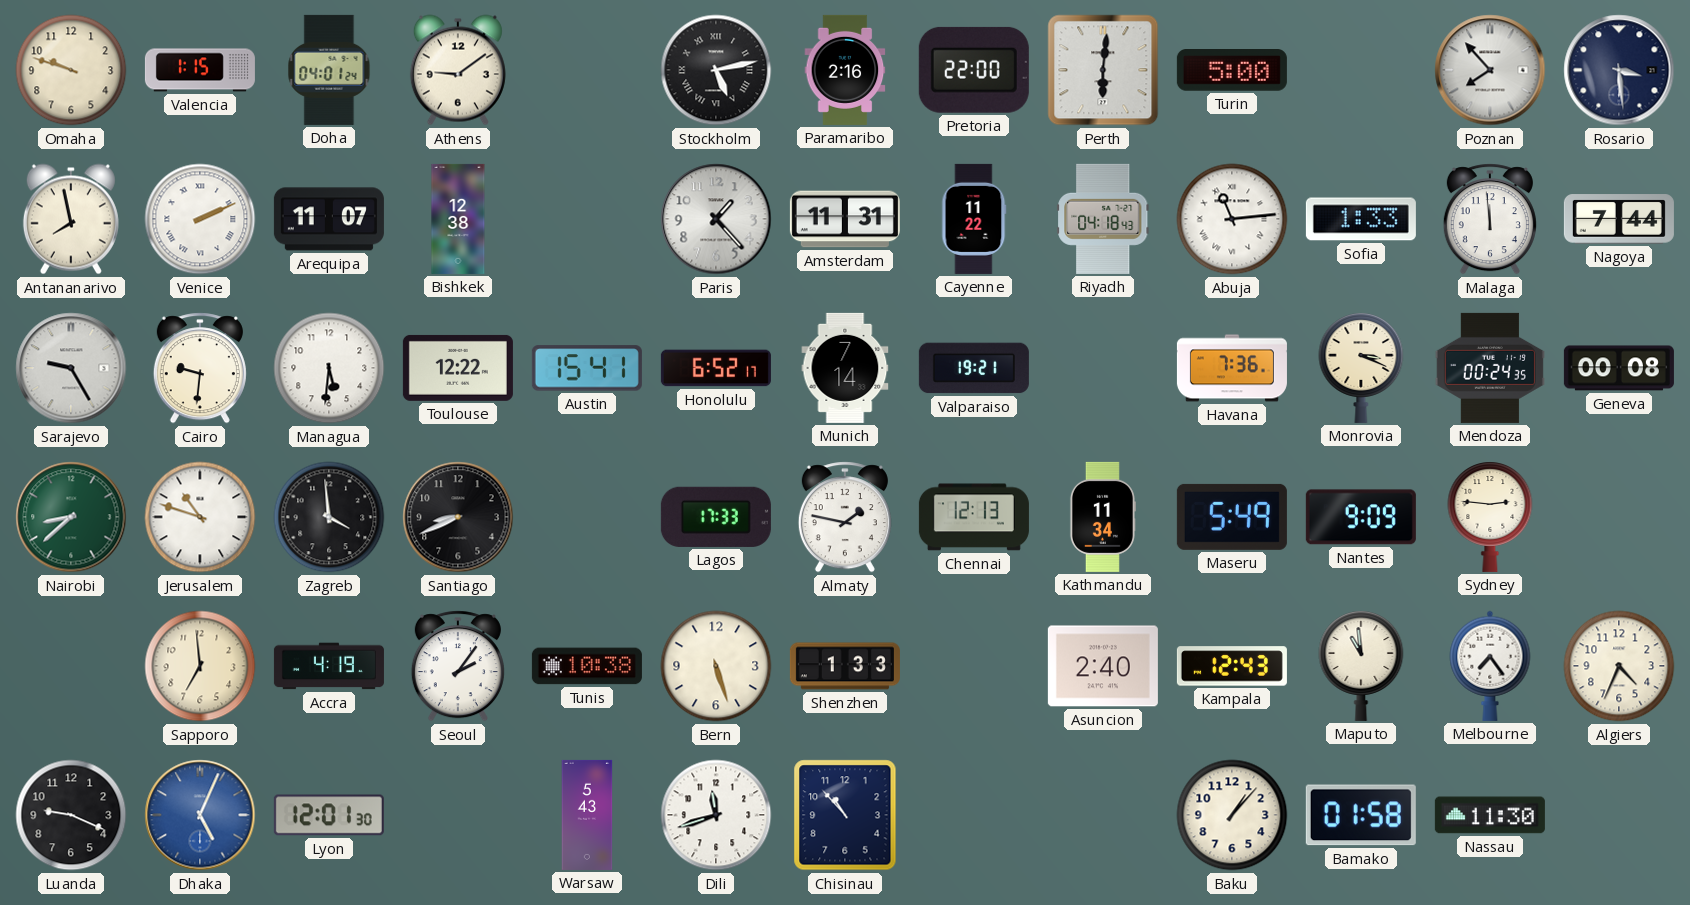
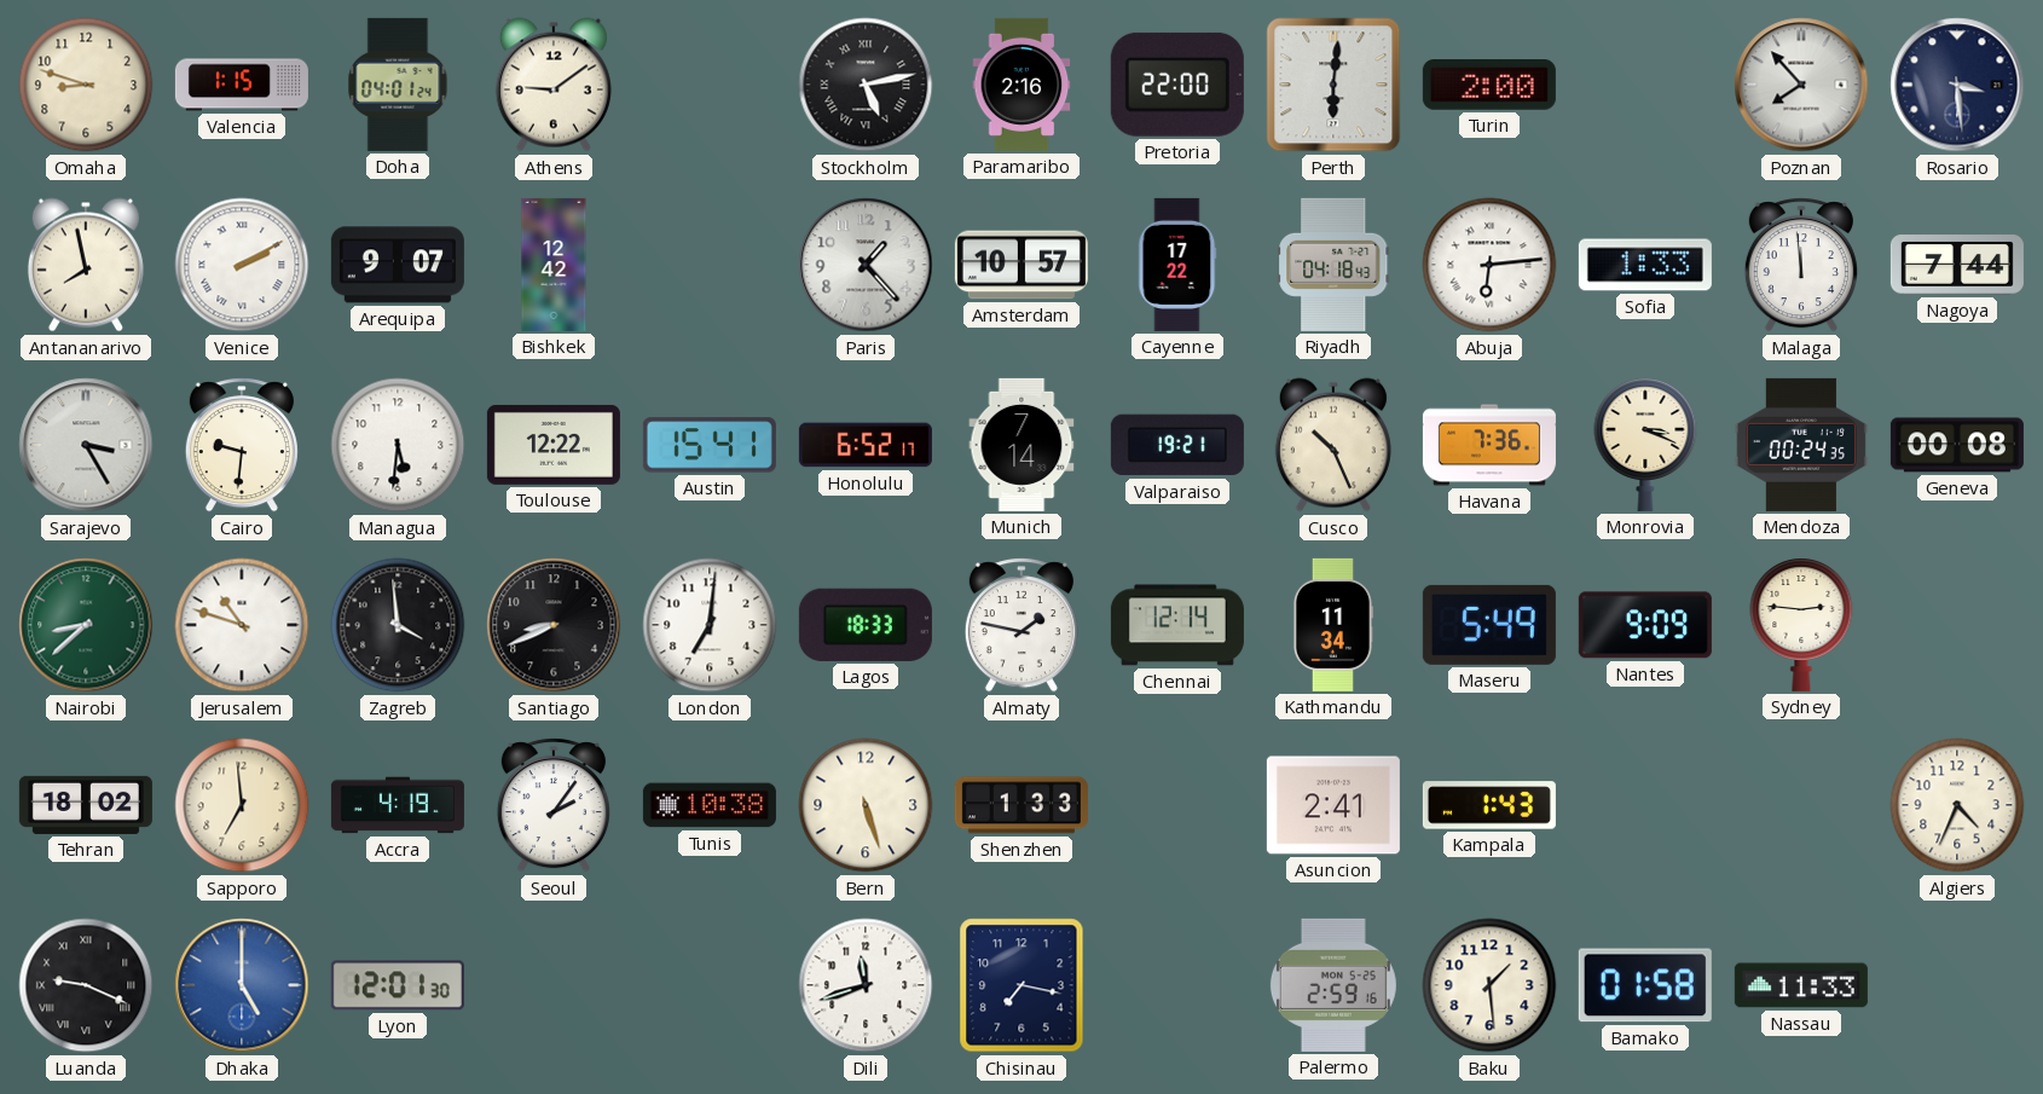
Omaha: 9:48 -> 8:48
Turin: 5:00 -> 2:00
Venice: 2:11 -> 2:10
Arequipa: 11:07 -> 9:07
Bishkek: 12:38 -> 12:42
Amsterdam: 11:31 -> 10:57
Cayenne: 11:22 -> 17:22
Abuja: 11:14 -> 6:14
Sarajevo: 9:25 -> 3:25
Cusco: none -> 10:26
London: none -> 7:01
Lagos: 17:33 -> 18:33
Chennai: 12:13 -> 12:14
Tehran: none -> 18:02
Asuncion: 2:40 -> 2:41
Kampala: 12:43 -> 1:43
Maputo: 10:59 -> none
Melbourne: 7:24 -> none
Luanda numerals: Arabic -> Roman
Dhaka: 5:04 -> 5:00
Warsaw: 5:43 -> none
Chisinau: 10:53 -> 7:17
Palermo: none -> 2:59
Baku: 1:07 -> 1:29
Nassau: 11:30 -> 11:33
